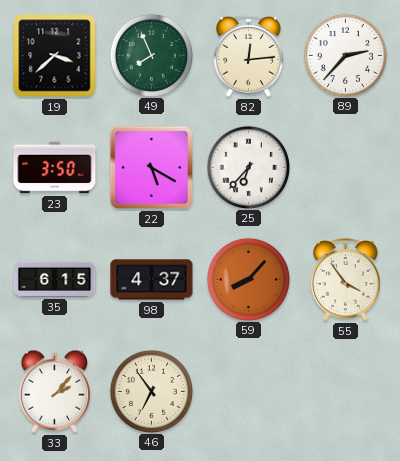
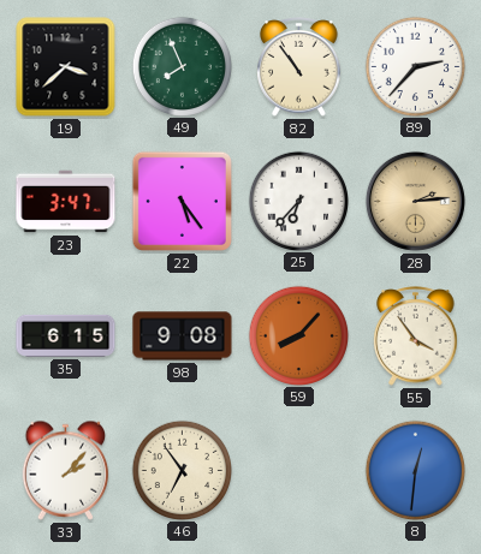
82: 12:14 -> 10:54
23: 3:50 -> 3:47
22: 5:20 -> 5:24
28: none -> 2:14
98: 4:37 -> 9:08
8: none -> 12:31
